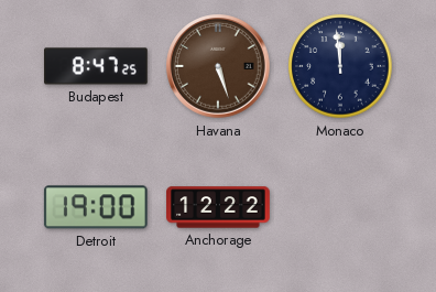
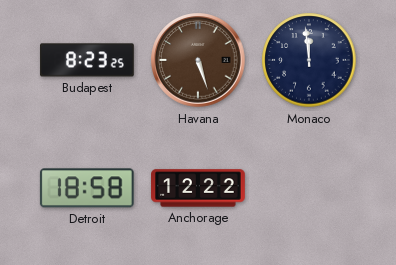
Budapest: 8:47 -> 8:23
Detroit: 19:00 -> 18:58
